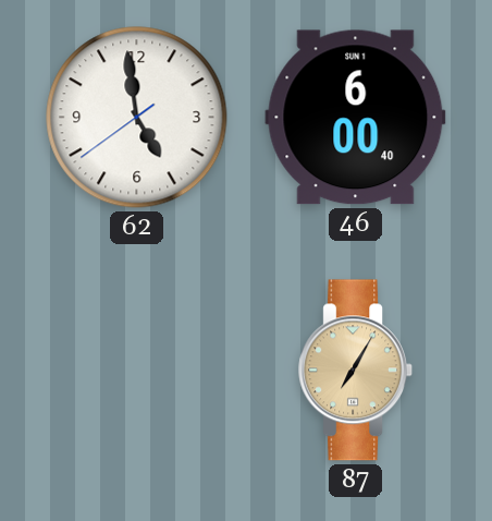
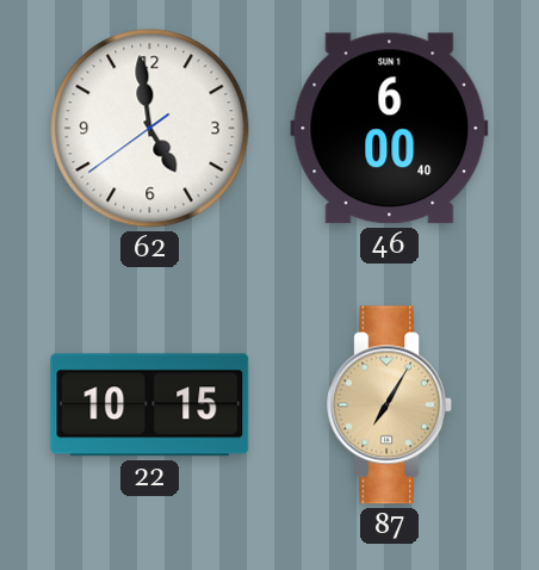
22: none -> 10:15
